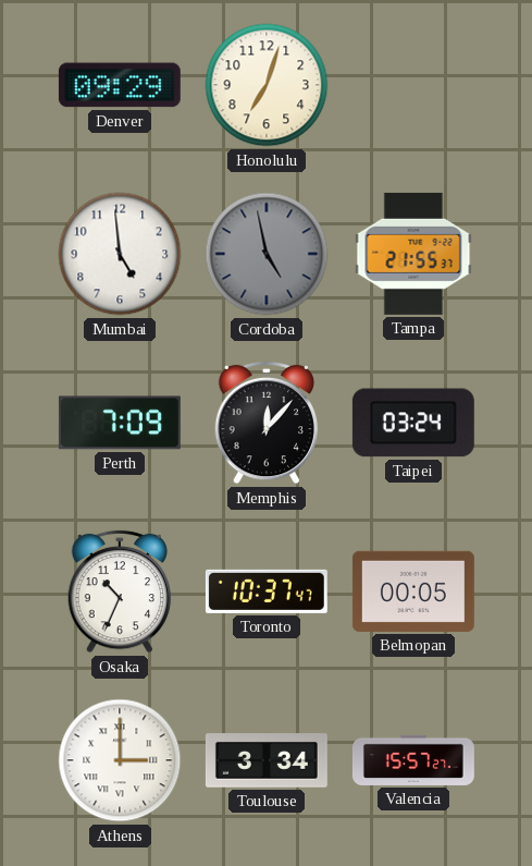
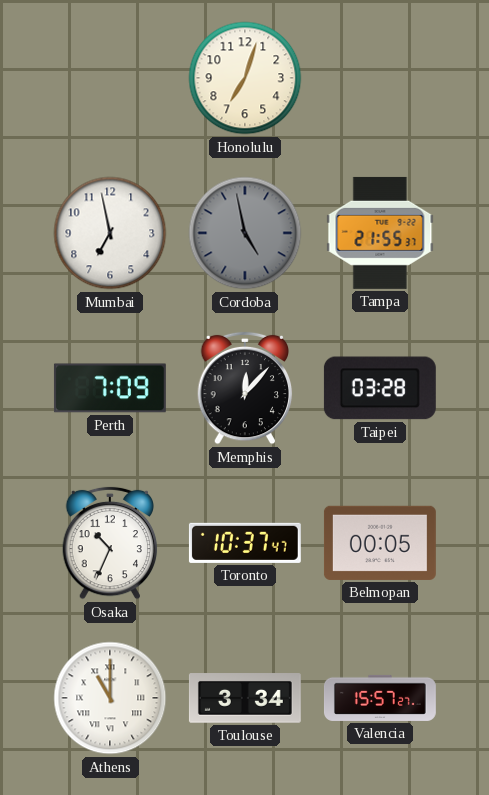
Denver: 09:29 -> none
Mumbai: 4:59 -> 6:58
Taipei: 03:24 -> 03:28
Athens: 3:00 -> 11:00
